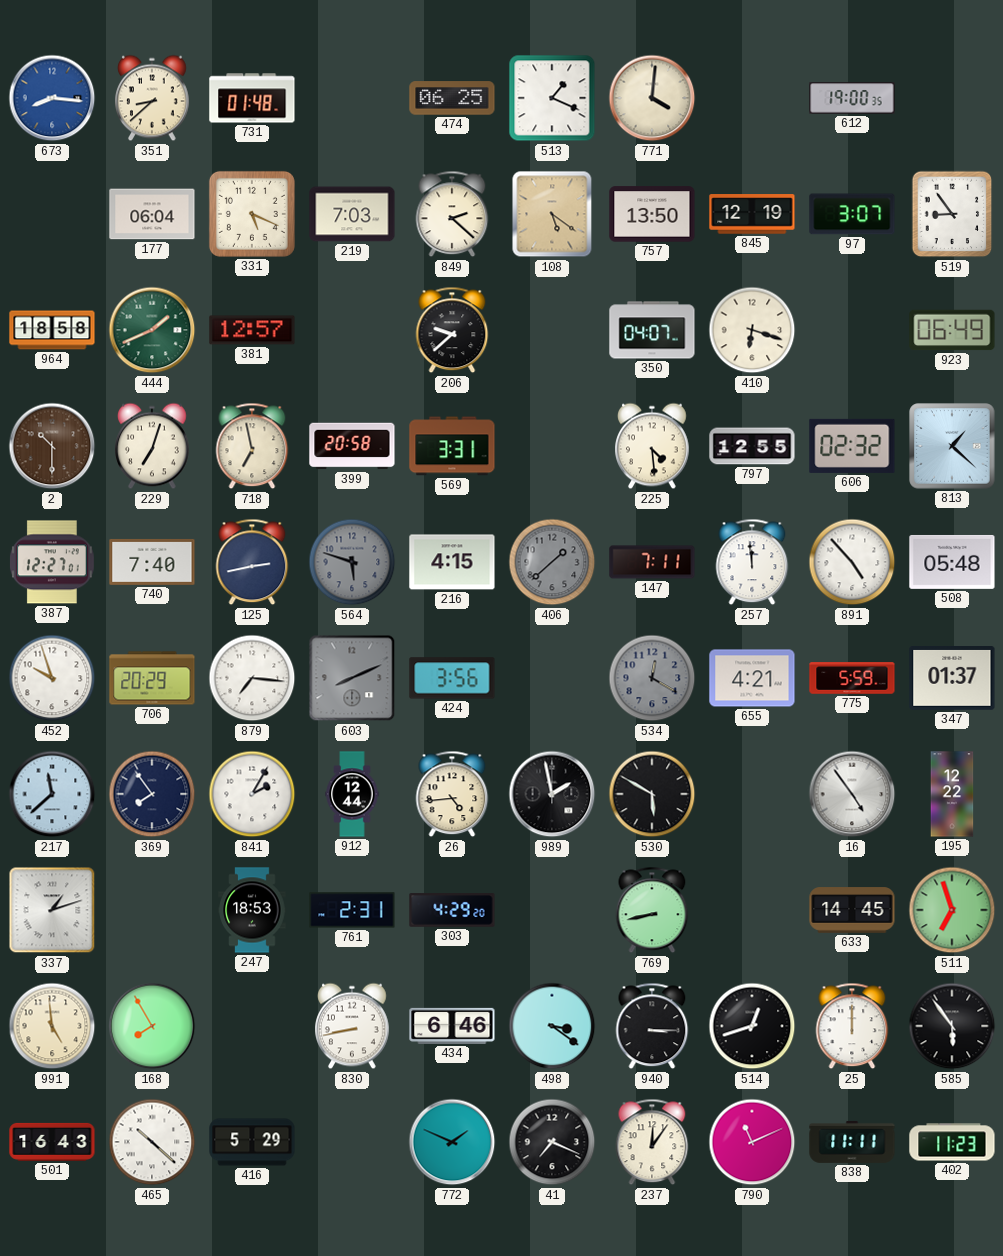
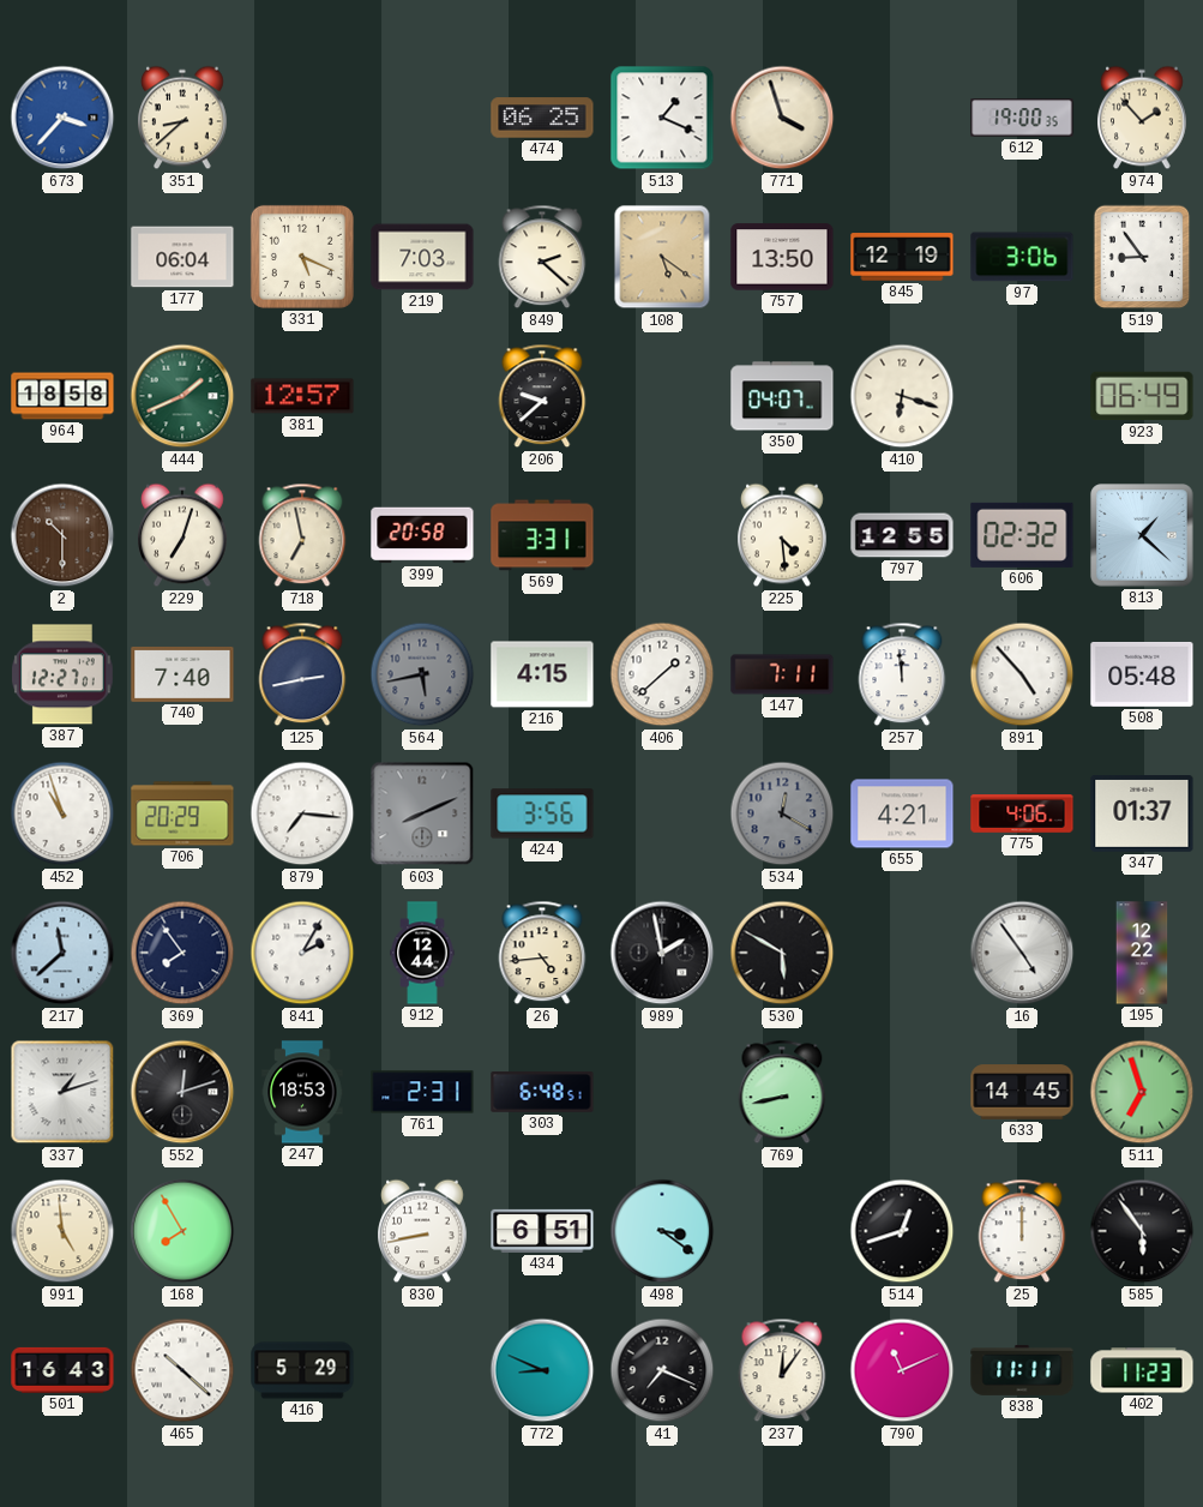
673: 8:16 -> 3:37
731: 01:48 -> none
771: 4:01 -> 3:57
974: none -> 1:53
97: 3:07 -> 3:06
564: 5:48 -> 5:43
406 dial: grey -> white
452: 9:57 -> 10:57
775: 5:59 -> 4:06
552: none -> 12:12
303: 4:29 -> 6:48
434: 6:46 -> 6:51
940: 3:15 -> none
772: 1:49 -> 8:49
